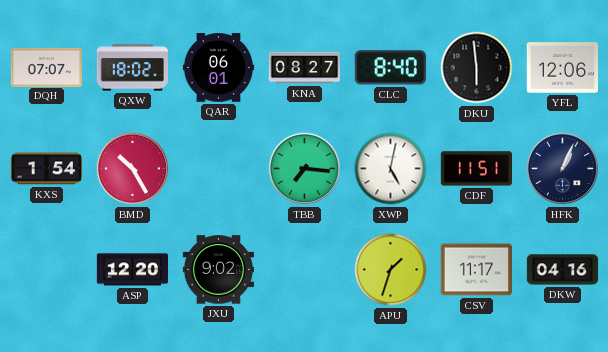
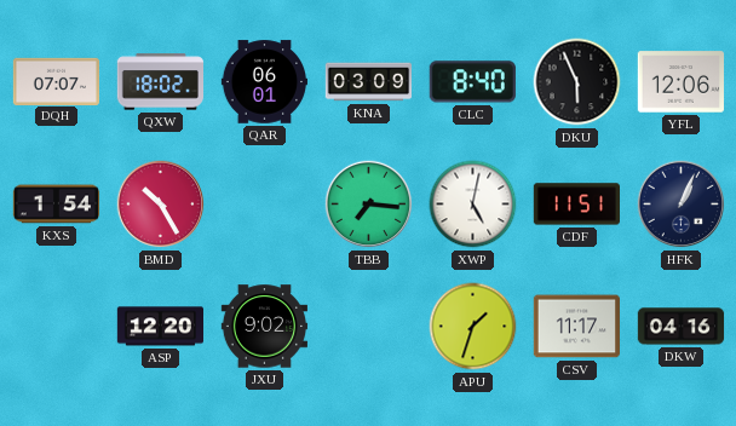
KNA: 08:27 -> 03:09
DKU: 5:59 -> 5:56
